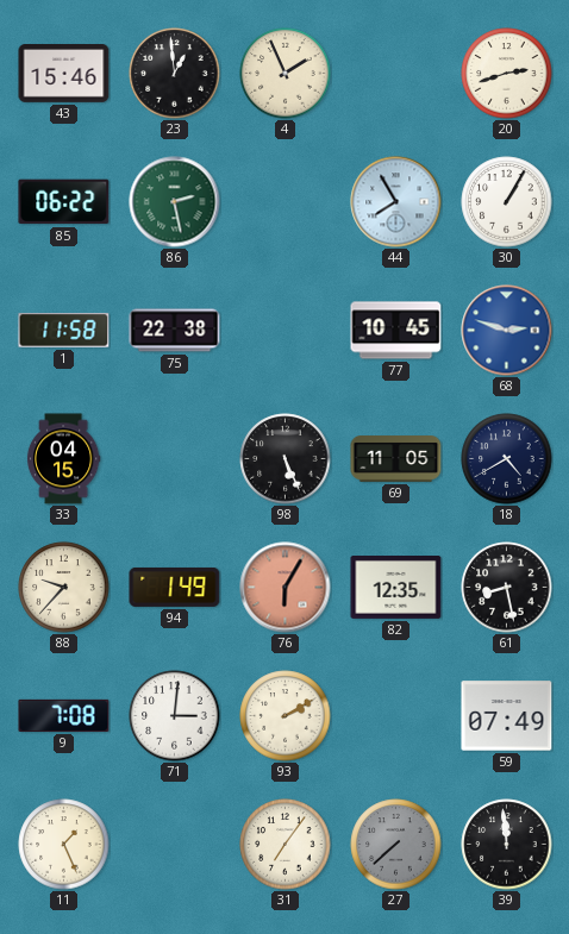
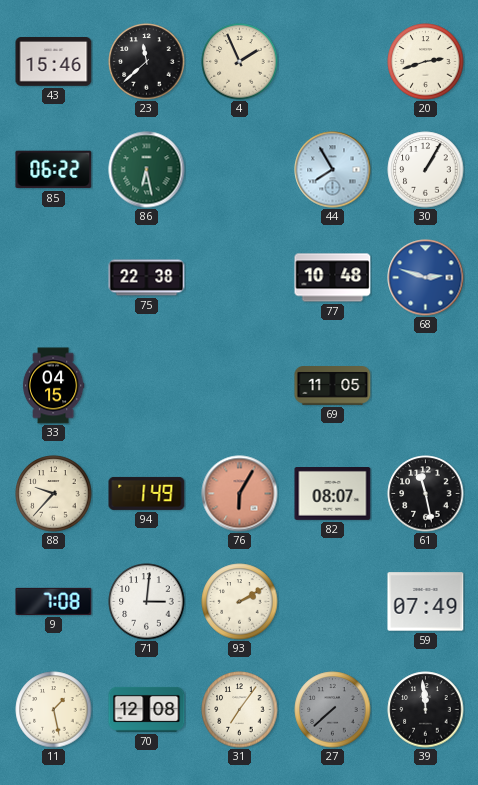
23: 12:59 -> 11:38
86: 2:28 -> 6:28
1: 11:58 -> none
77: 10:45 -> 10:48
98: 5:26 -> none
18: 4:40 -> none
82: 12:35 -> 08:07
61: 8:28 -> 11:28
11: 1:26 -> 1:28
70: none -> 12:08
